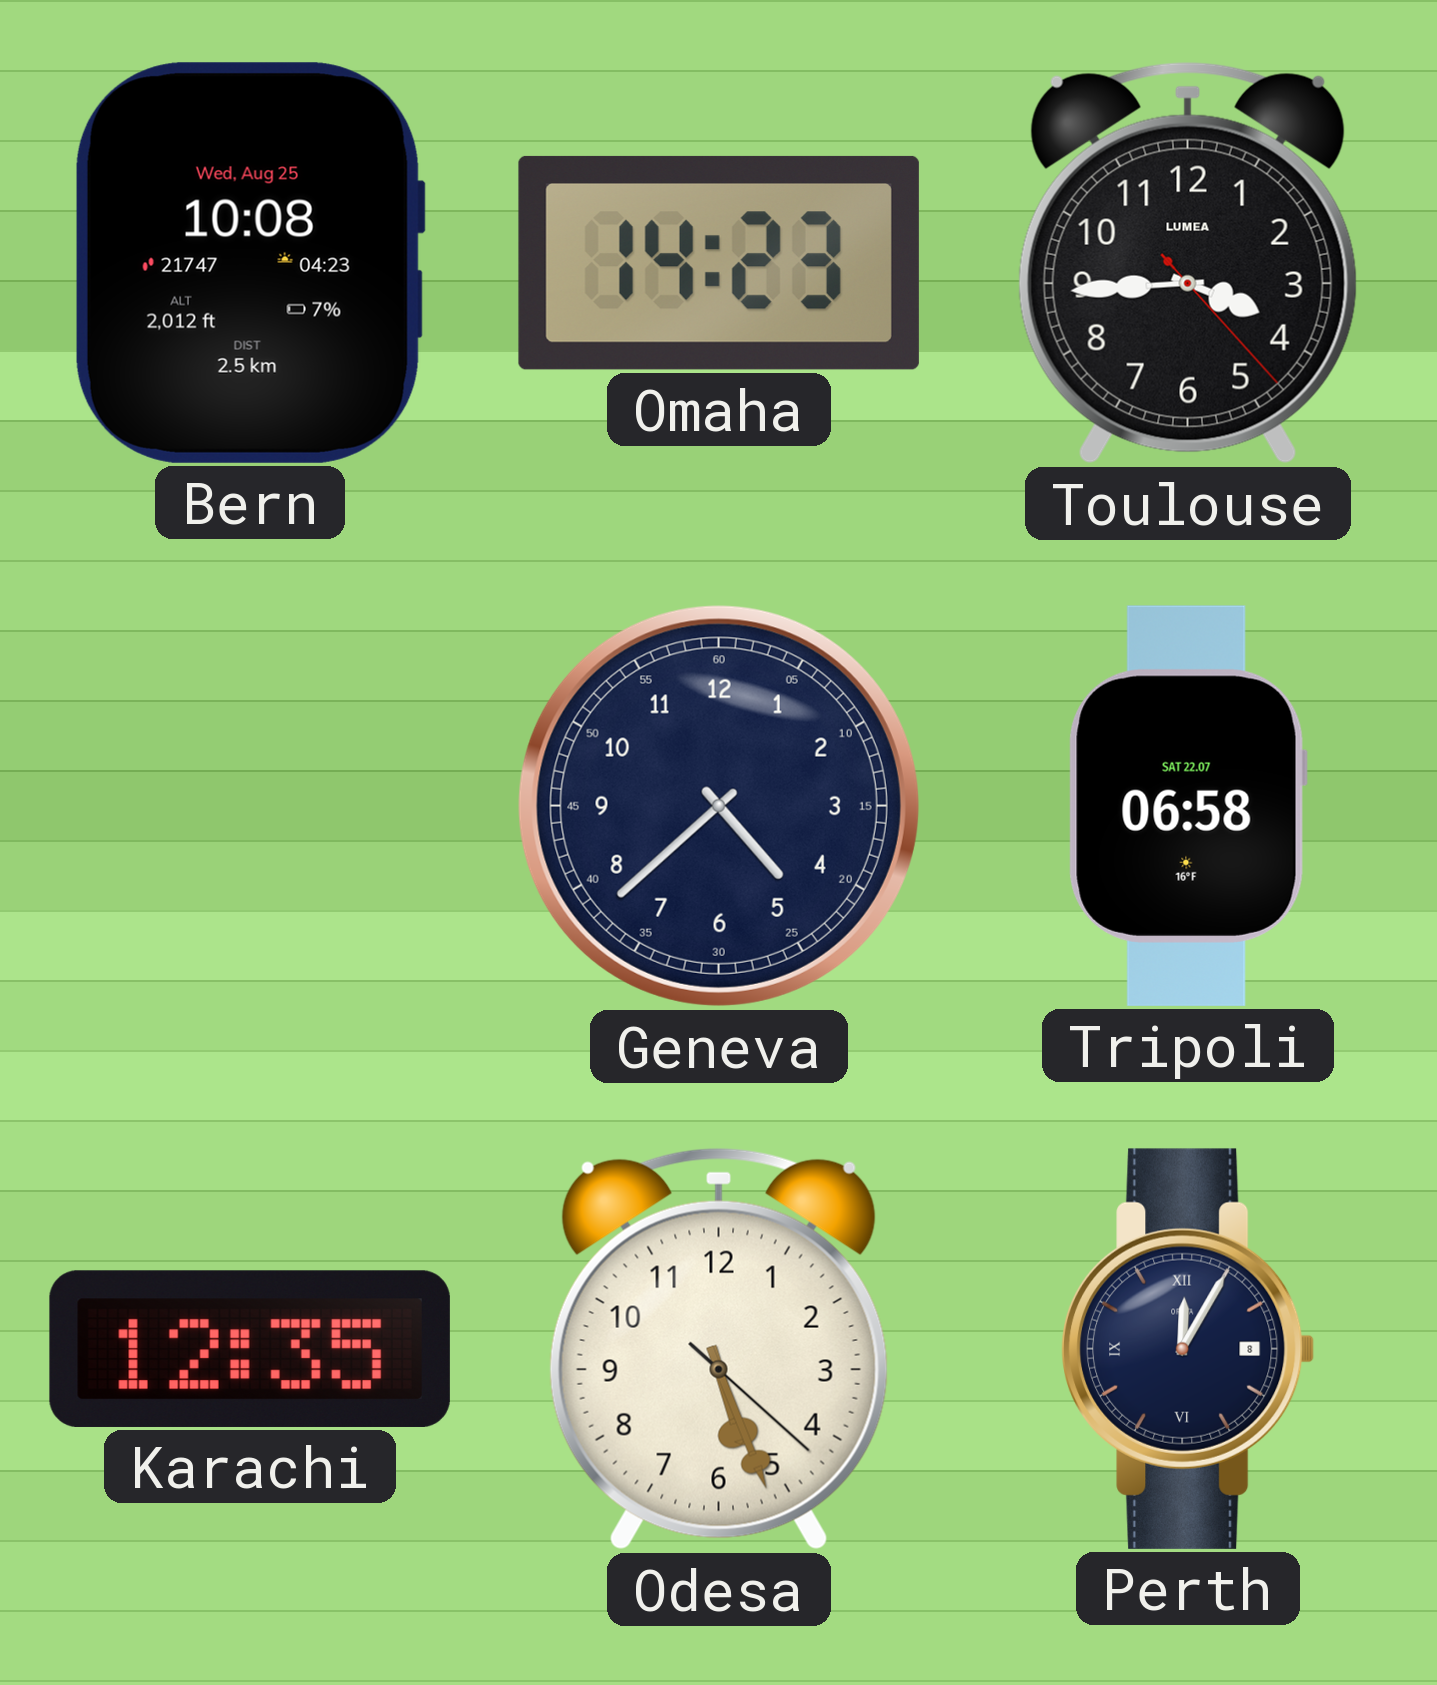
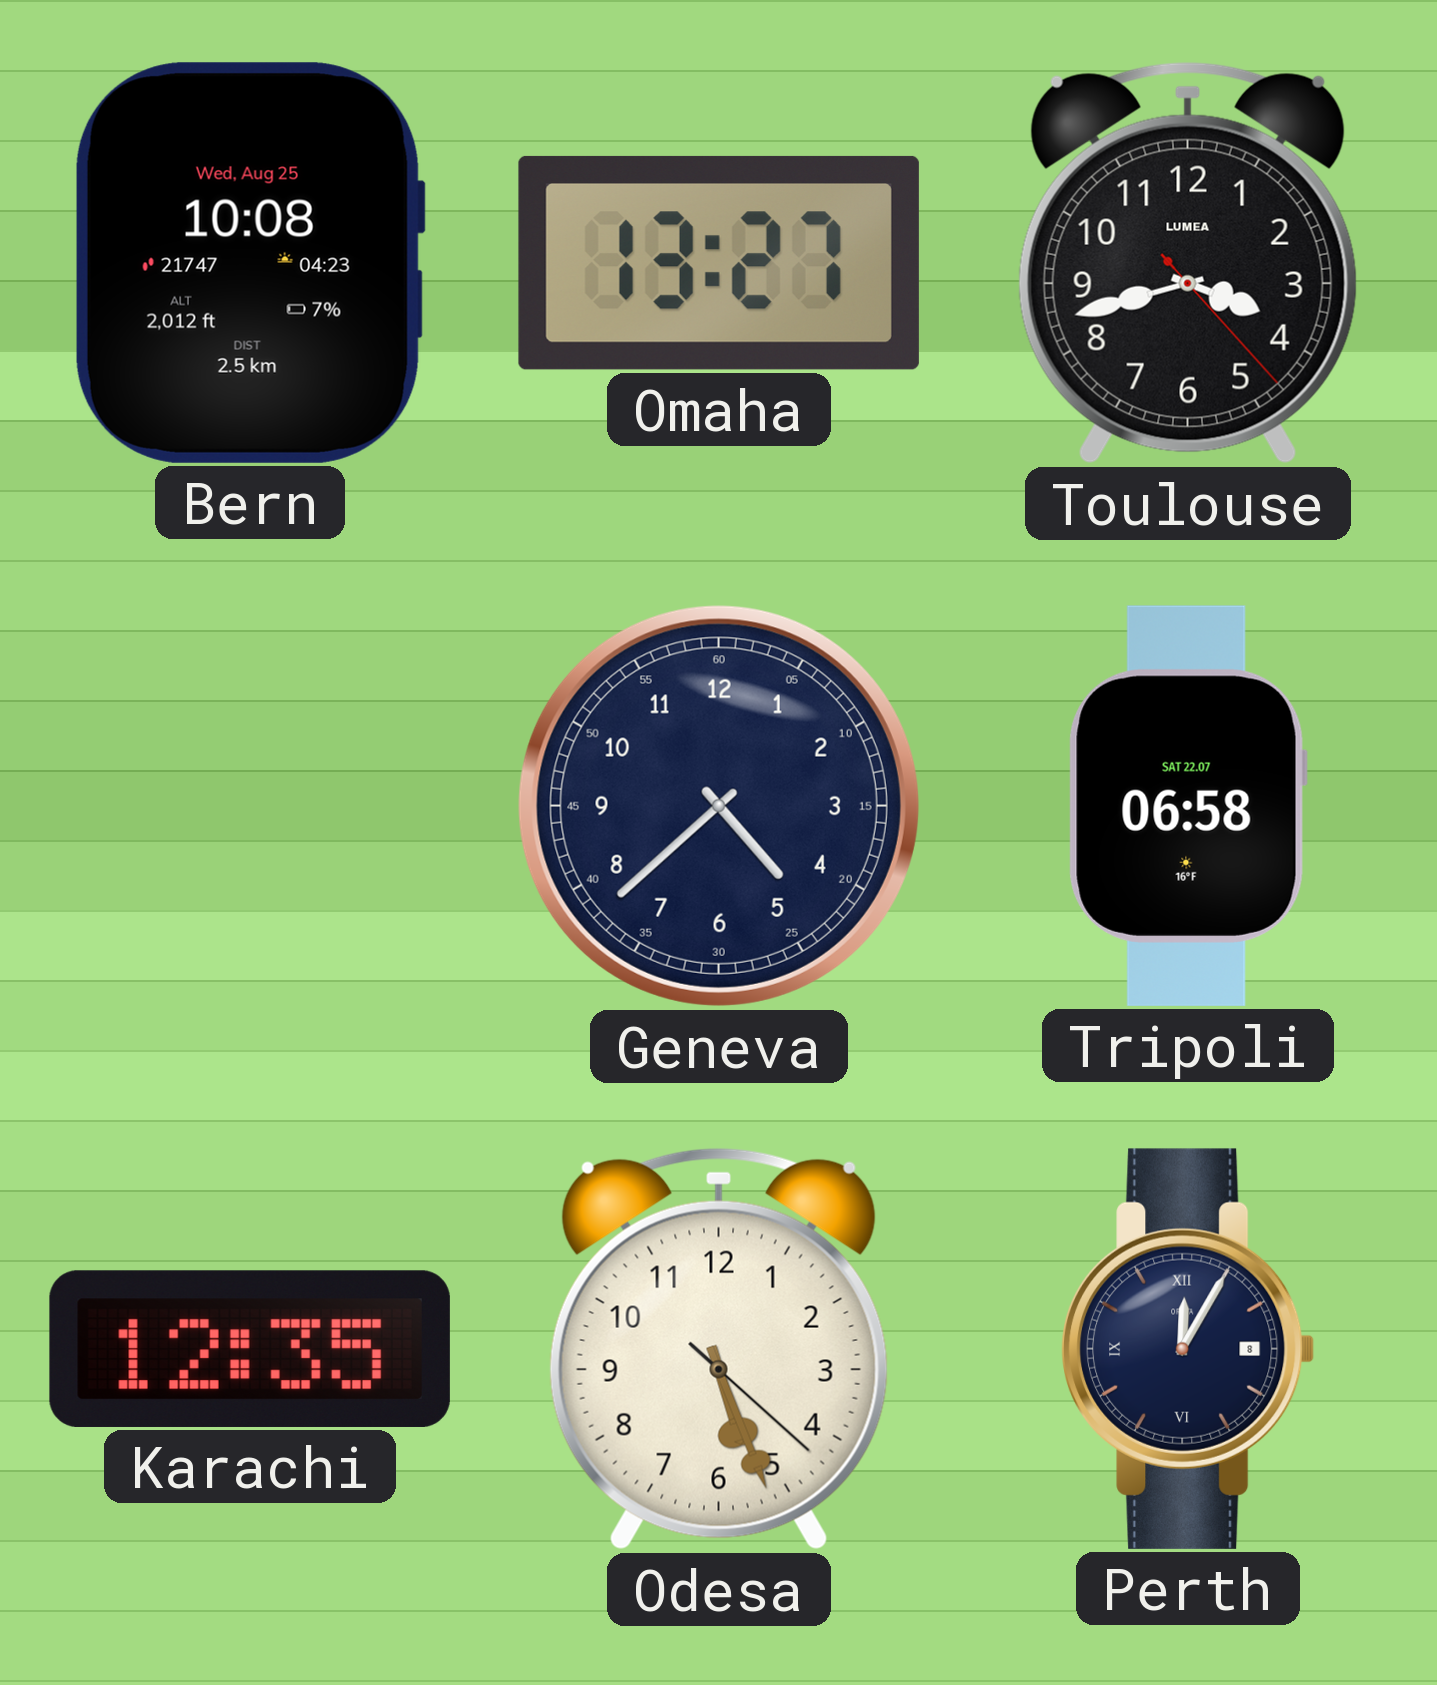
Omaha: 14:23 -> 13:27
Toulouse: 3:44 -> 3:42
